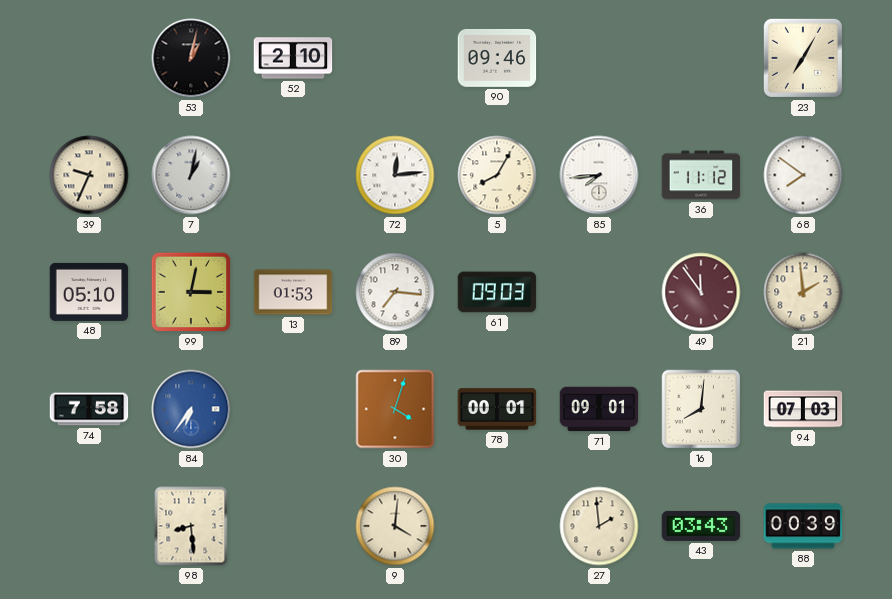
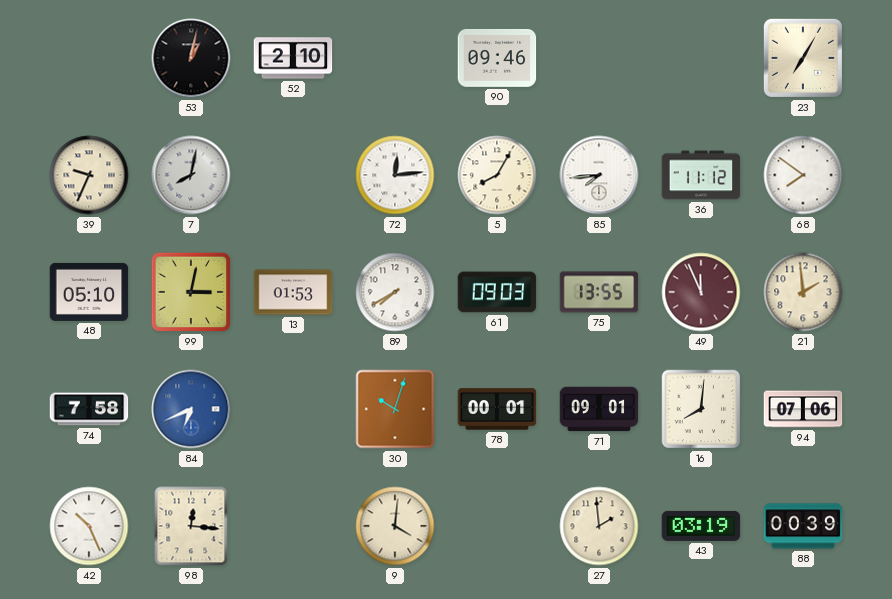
7: 1:02 -> 8:02
89: 7:16 -> 7:40
75: none -> 13:55
49: 11:54 -> 11:56
84: 6:36 -> 6:41
30: 4:03 -> 10:03
94: 07:03 -> 07:06
42: none -> 10:26
98: 8:29 -> 12:16
43: 03:43 -> 03:19
